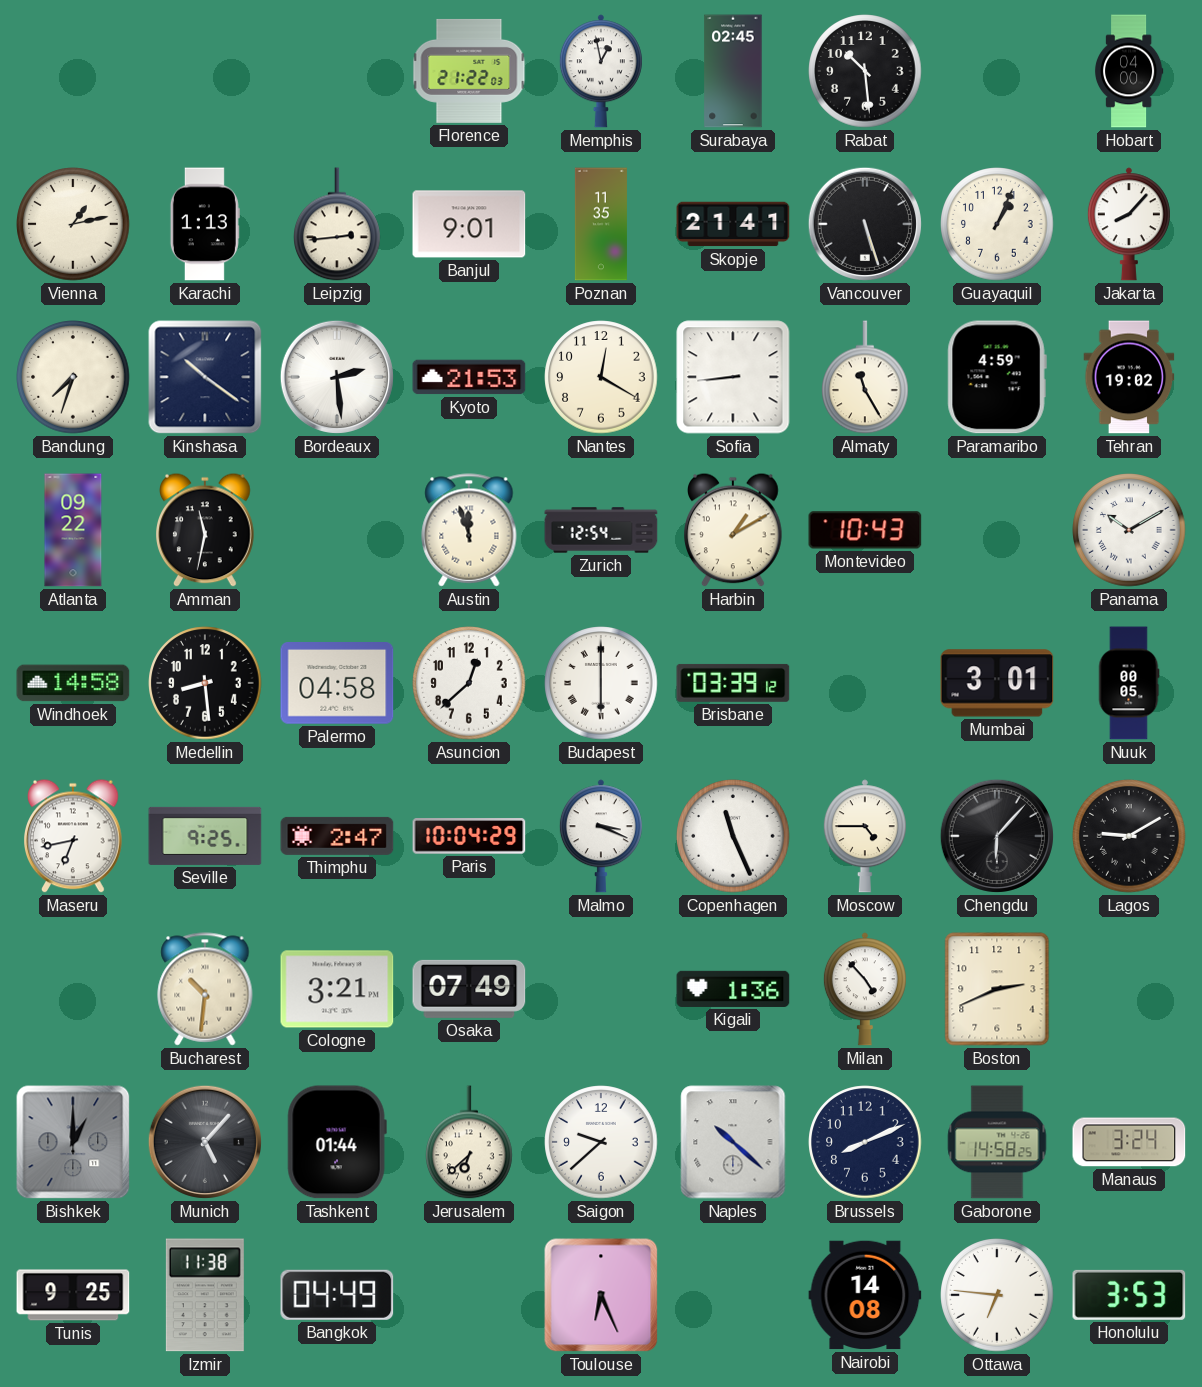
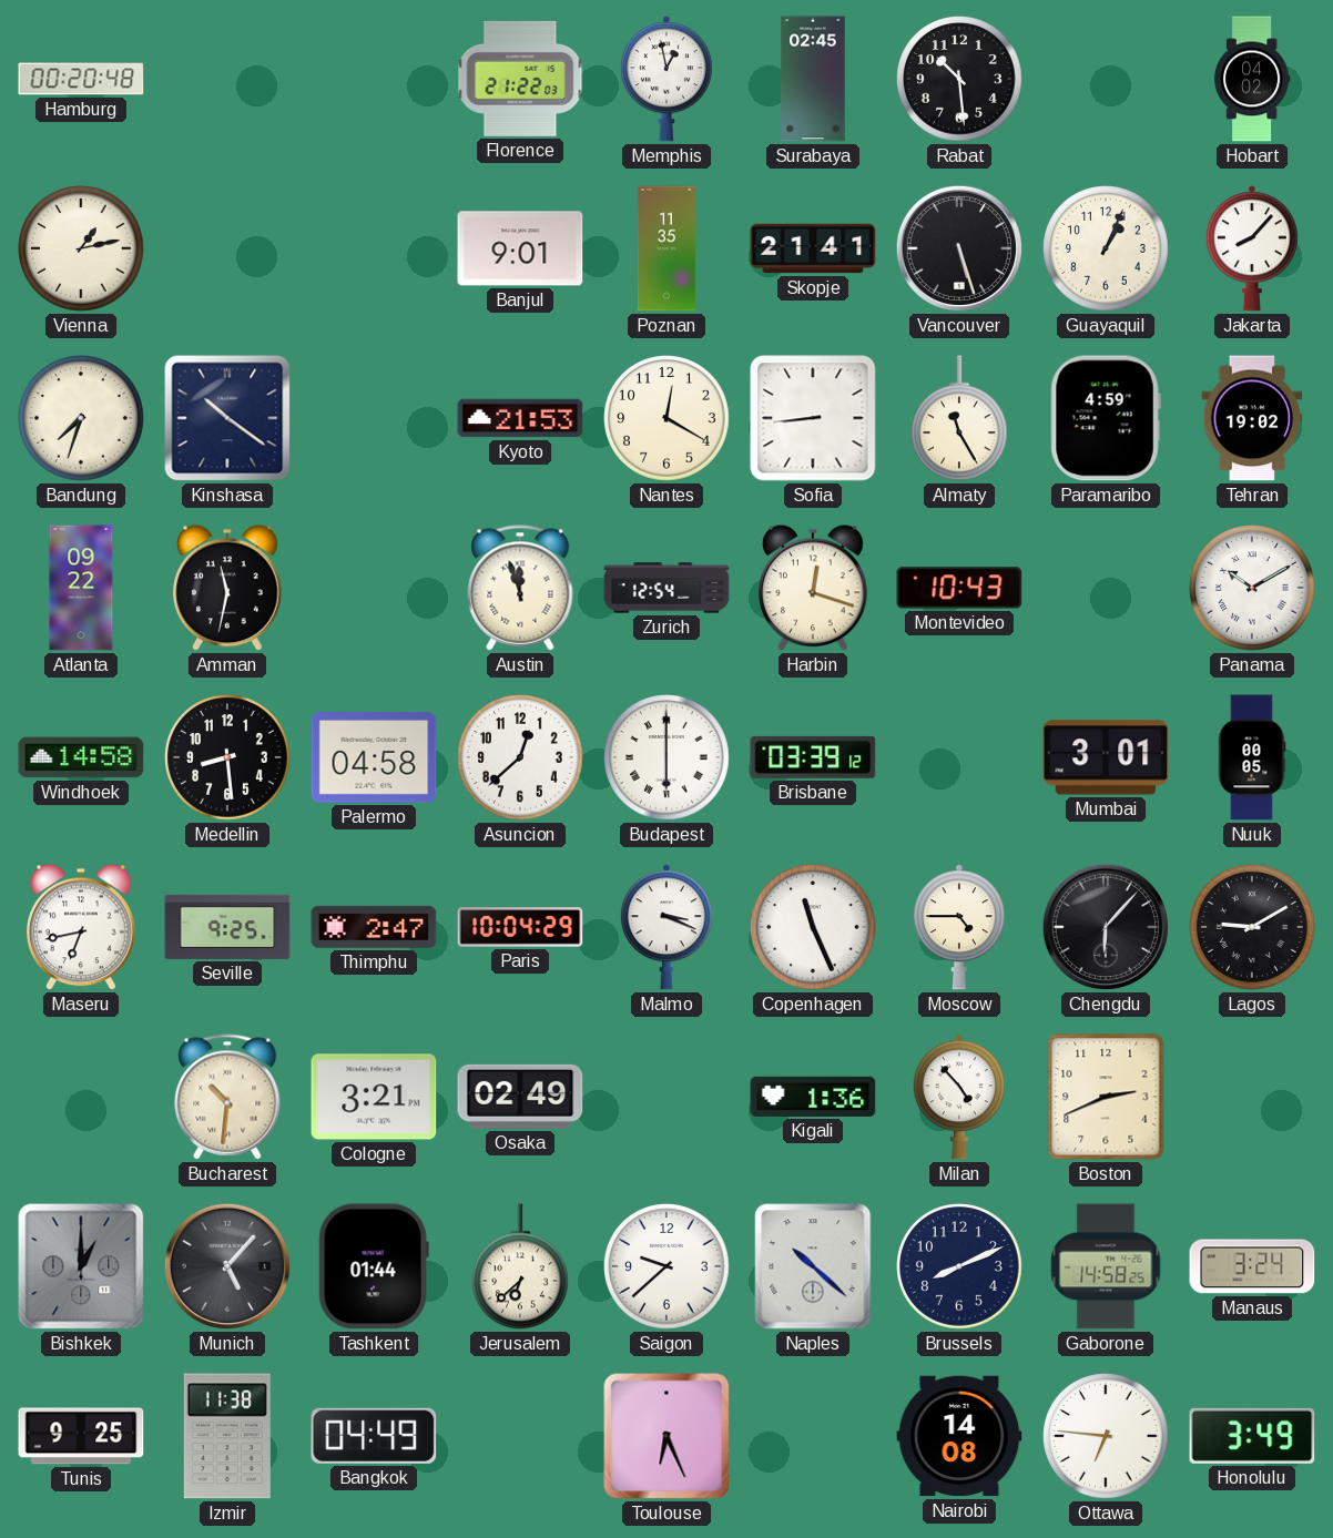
Hamburg: none -> 00:20
Hobart: 04:00 -> 04:02
Karachi: 1:13 -> none
Leipzig: 2:44 -> none
Bordeaux: 2:29 -> none
Harbin: 1:10 -> 12:18
Osaka: 07:49 -> 02:49
Honolulu: 3:53 -> 3:49
